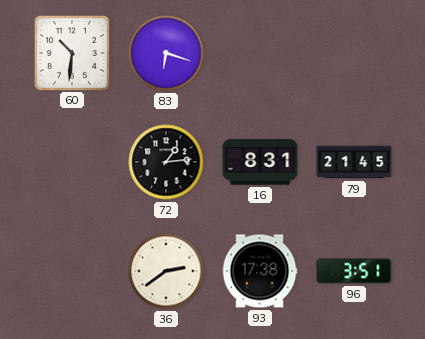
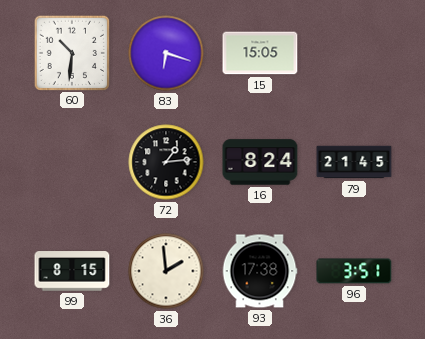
15: none -> 15:05
16: 8:31 -> 8:24
99: none -> 8:15
36: 2:39 -> 1:59
